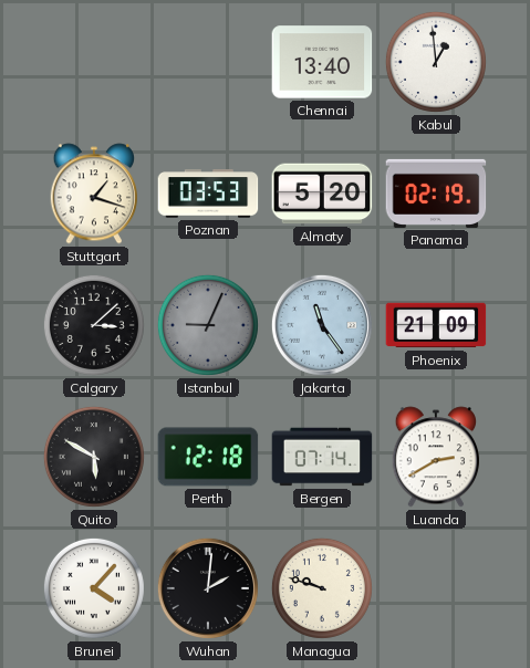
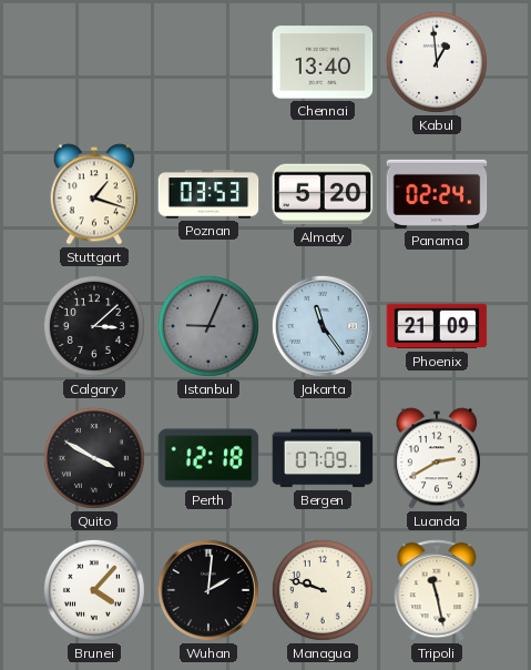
Panama: 02:19 -> 02:24
Quito: 5:50 -> 3:50
Bergen: 07:14 -> 07:09
Tripoli: none -> 11:28
